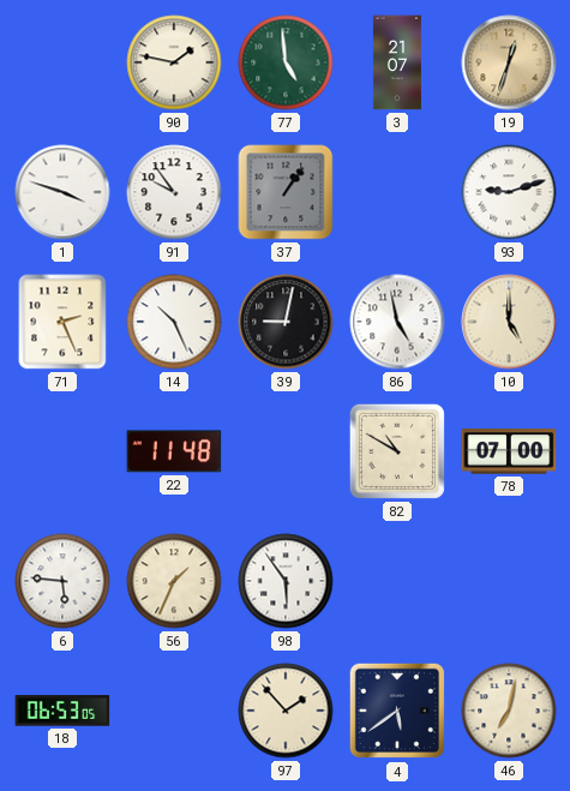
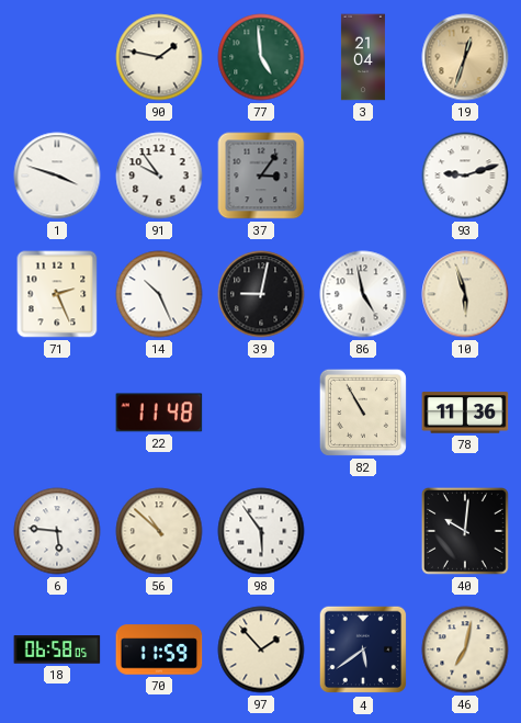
3: 21:07 -> 21:04
37: 1:06 -> 3:06
10: 5:00 -> 5:57
82: 10:50 -> 10:55
78: 07:00 -> 11:36
56: 1:34 -> 10:52
40: none -> 10:01
18: 06:53 -> 06:58
70: none -> 11:59
